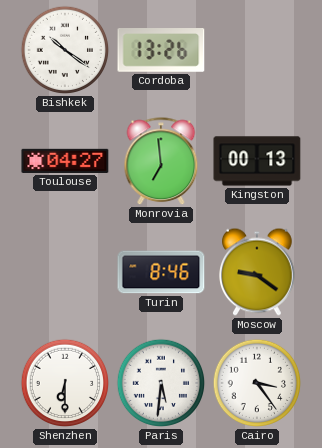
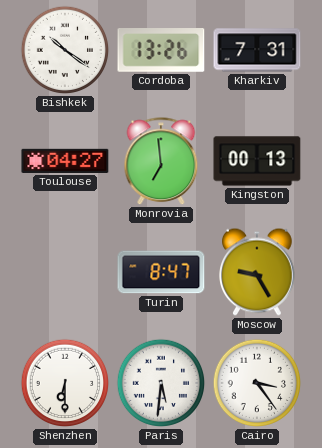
Kharkiv: none -> 7:31
Turin: 8:46 -> 8:47
Moscow: 9:21 -> 9:25
